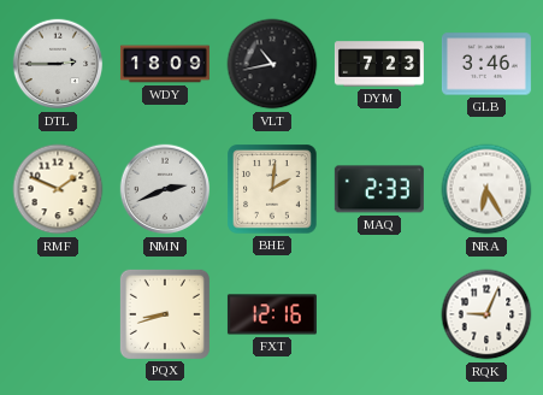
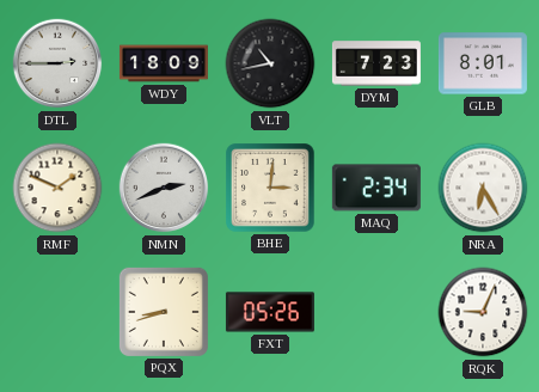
GLB: 3:46 -> 8:01
BHE: 2:01 -> 3:01
MAQ: 2:33 -> 2:34
FXT: 12:16 -> 05:26
